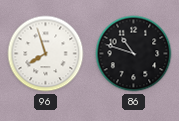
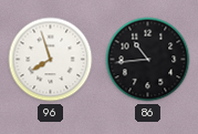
86: 10:48 -> 10:44
